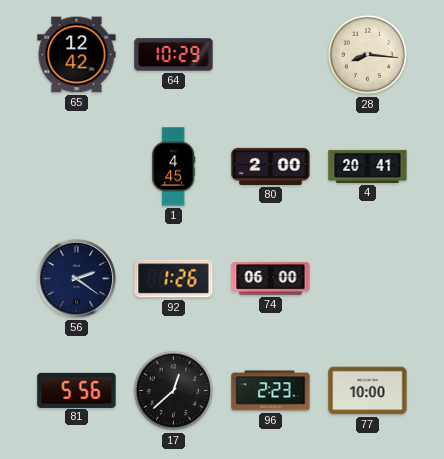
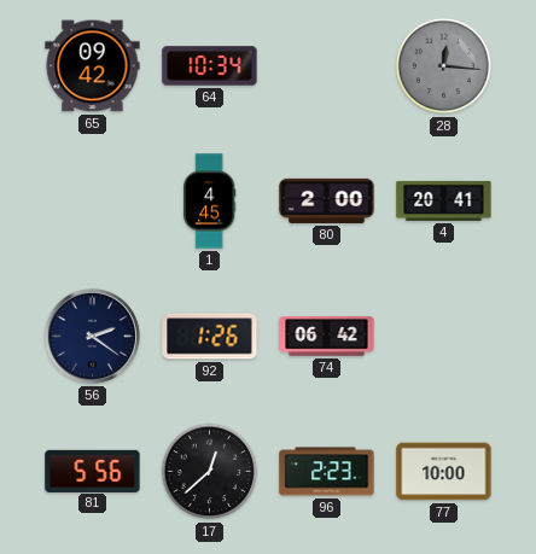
65: 12:42 -> 09:42
64: 10:29 -> 10:34
28: 8:16 -> 12:16
28 dial: cream -> grey
74: 06:00 -> 06:42
